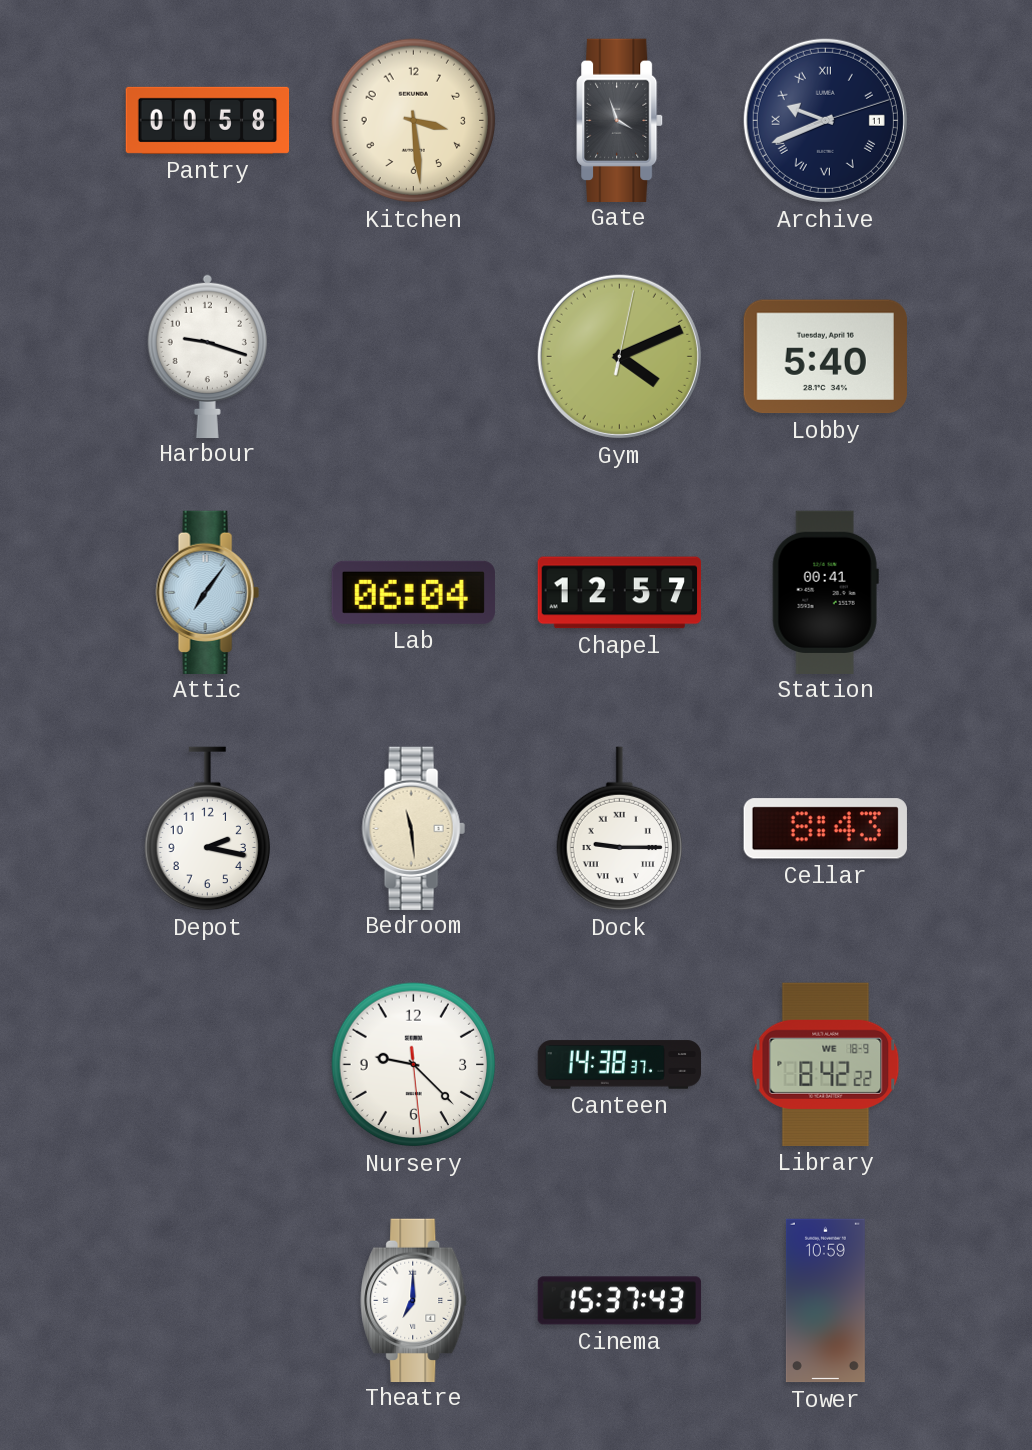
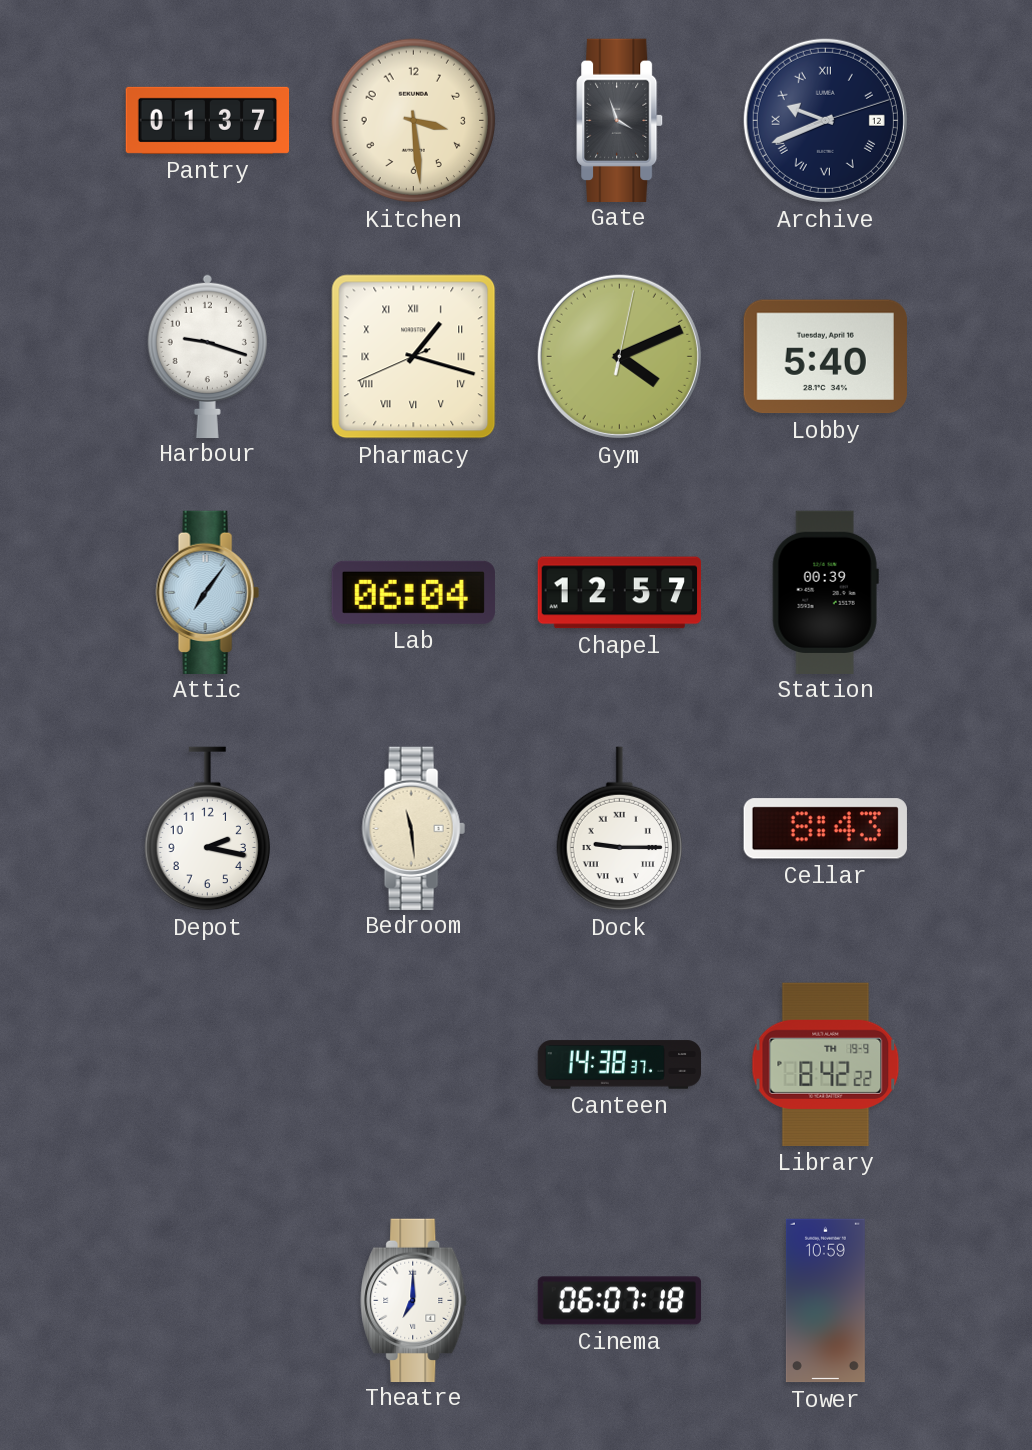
Pantry: 00:58 -> 01:37
Archive date: 11 -> 12
Pharmacy: none -> 1:17
Station: 00:41 -> 00:39
Nursery: 9:22 -> none
Library date: WE 18-9 -> TH 19-9
Cinema: 15:37 -> 06:07
